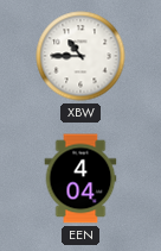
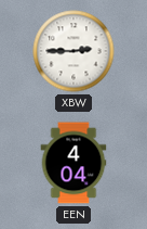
XBW: 10:45 -> 2:45
